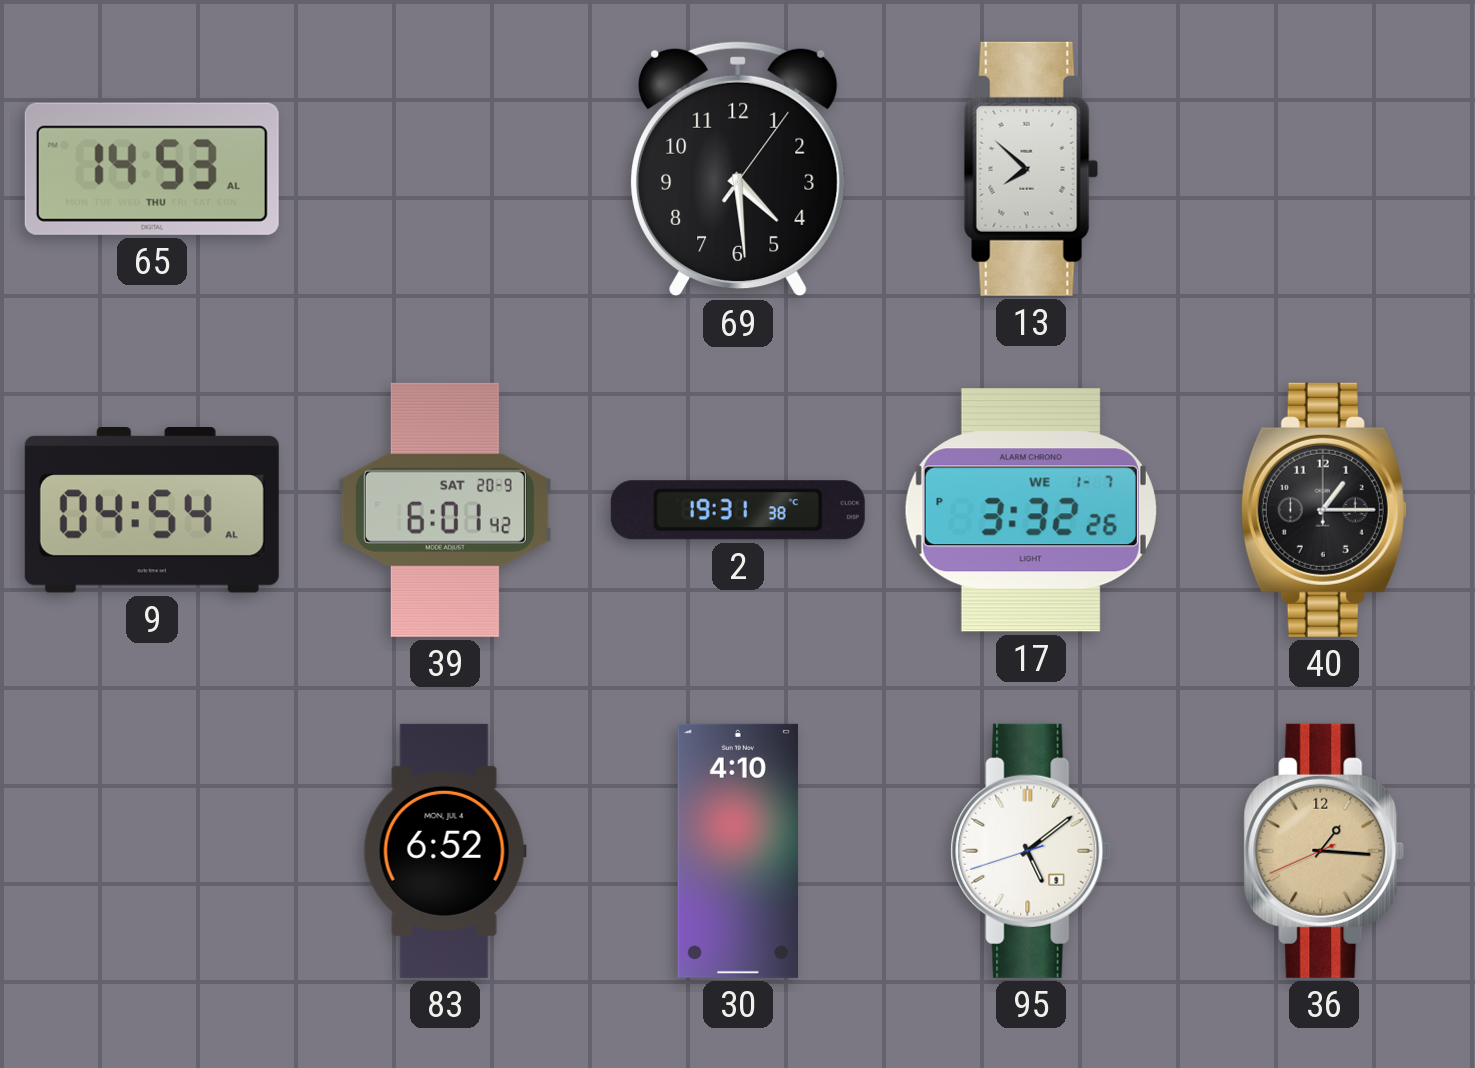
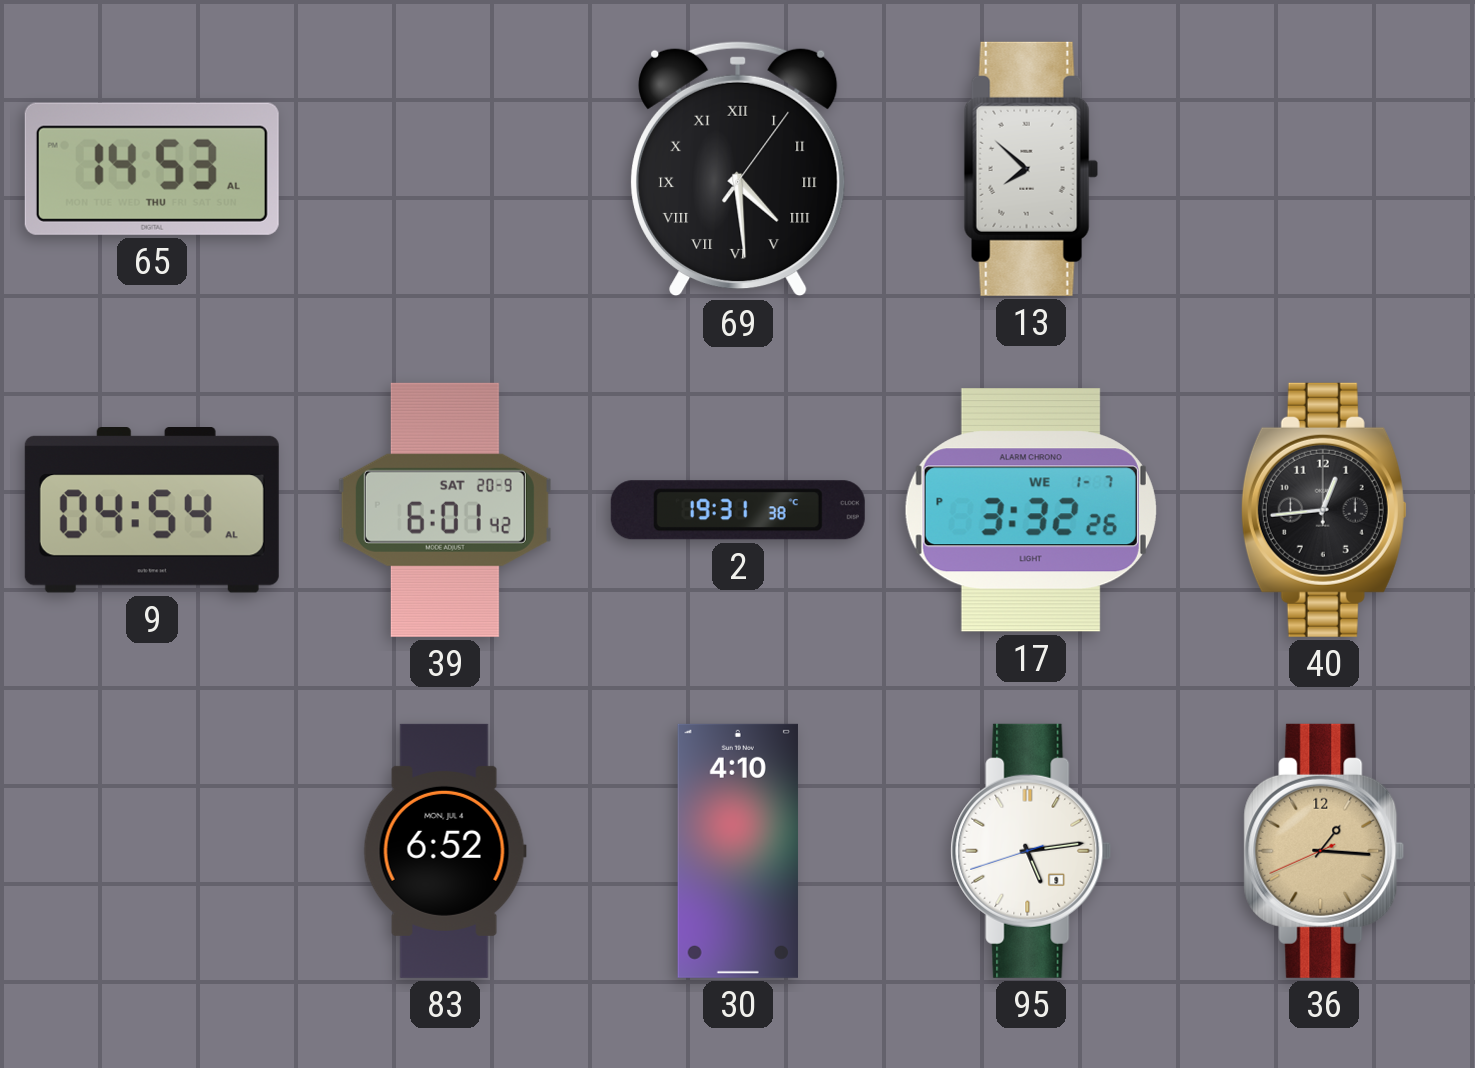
69 numerals: Arabic -> Roman
40: 1:15 -> 12:44
95: 5:08 -> 5:13
